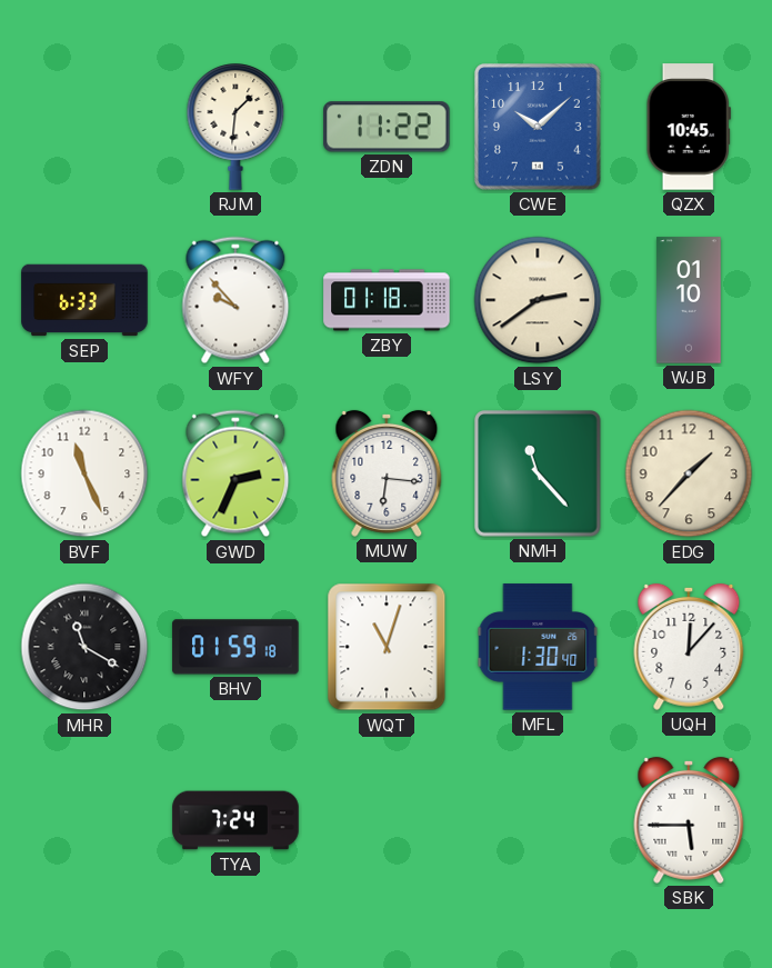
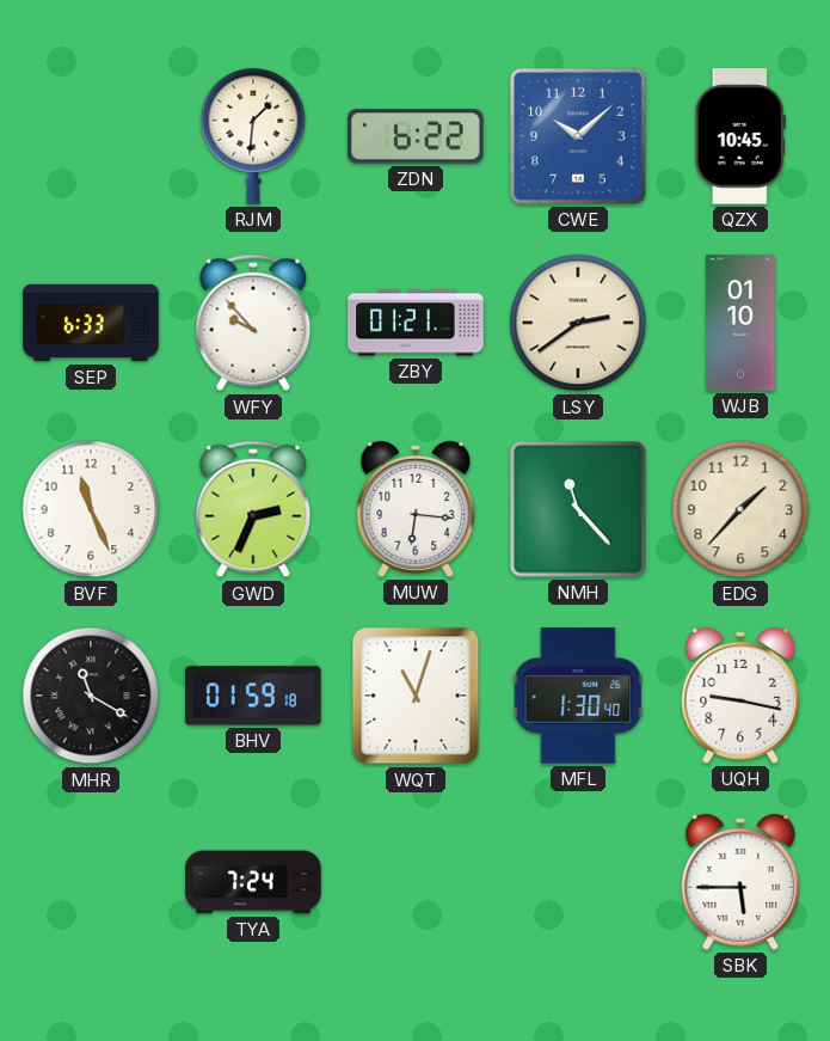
ZDN: 11:22 -> 6:22
ZBY: 01:18 -> 01:21
UQH: 12:07 -> 9:17
